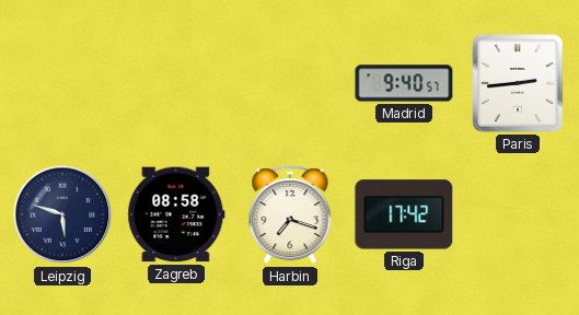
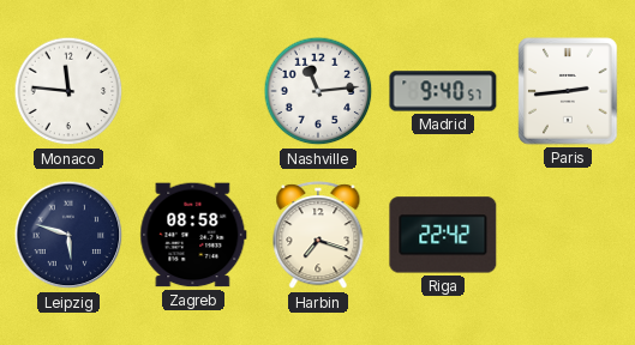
Monaco: none -> 11:46
Nashville: none -> 11:14
Riga: 17:42 -> 22:42
